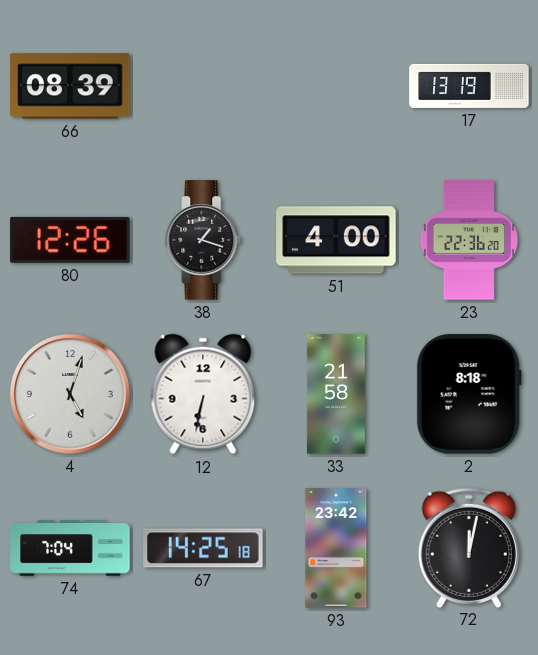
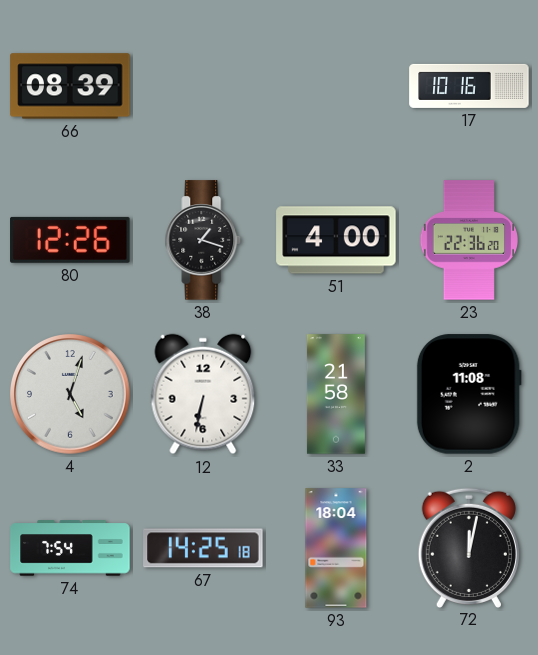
17: 13:19 -> 10:16
2: 8:18 -> 11:08
74: 7:04 -> 7:54
93: 23:42 -> 18:04
